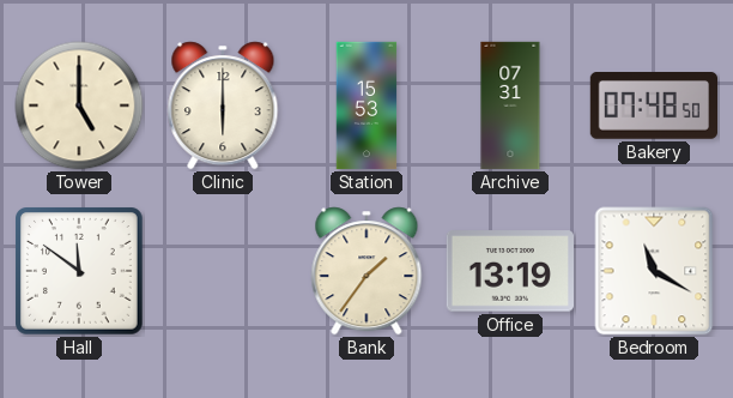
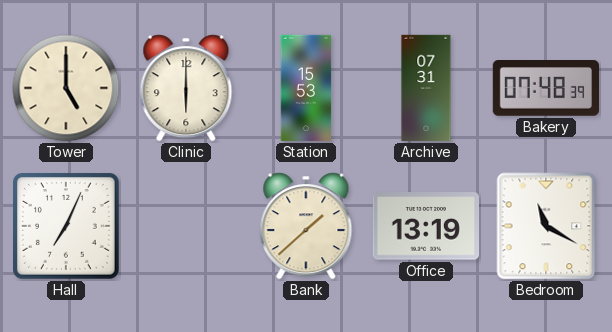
Bakery: 07:48:50 -> 07:48:39
Hall: 11:51 -> 7:04
Bank: 1:36 -> 1:38
